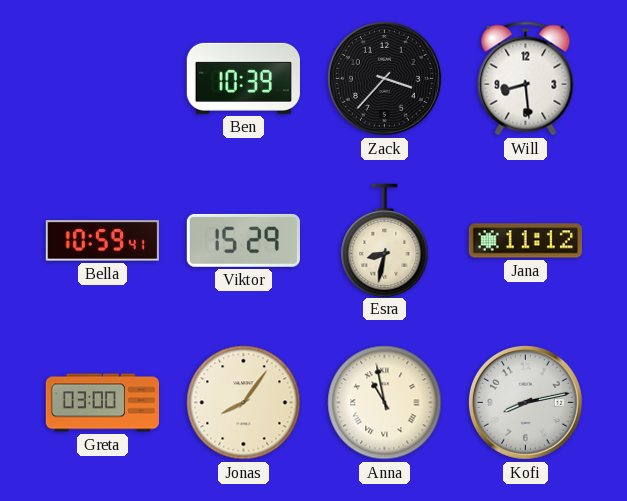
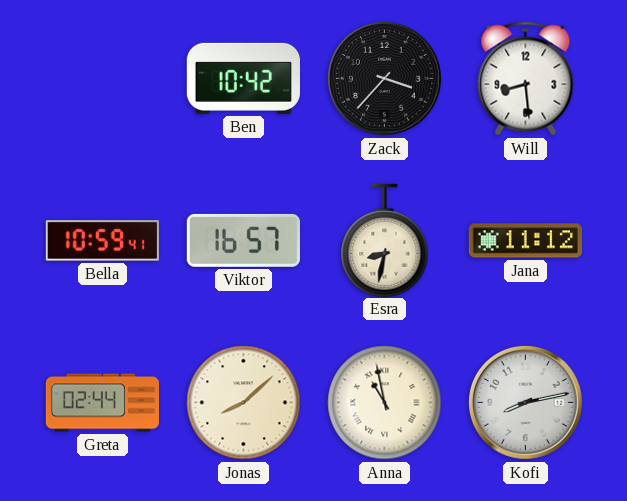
Ben: 10:39 -> 10:42
Viktor: 15:29 -> 16:57
Greta: 03:00 -> 02:44
Jonas: 8:06 -> 8:08
